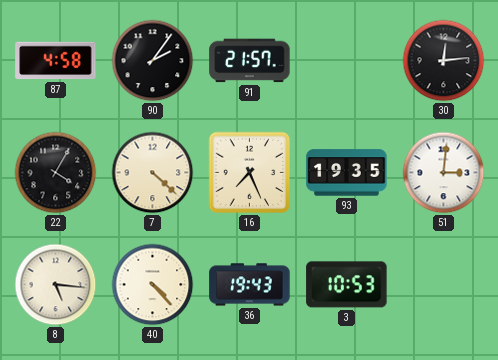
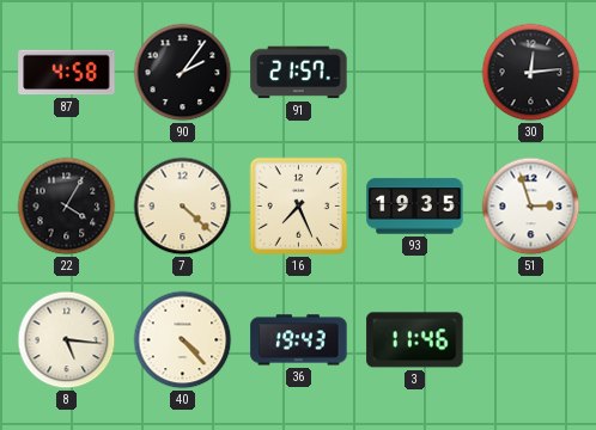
51: 3:01 -> 2:57
3: 10:53 -> 11:46
